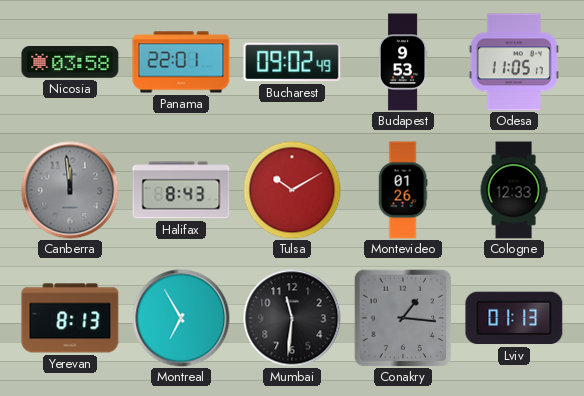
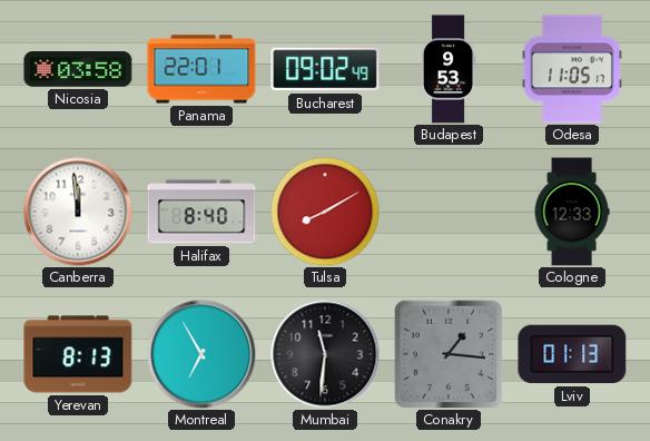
Canberra dial: grey -> white
Halifax: 8:43 -> 8:40
Tulsa: 10:10 -> 8:10
Montevideo: 01:26 -> none
